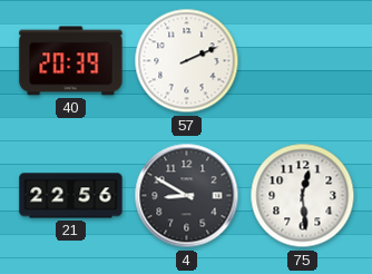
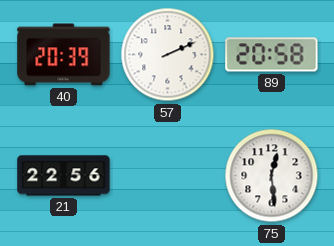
89: none -> 20:58
4: 8:50 -> none
